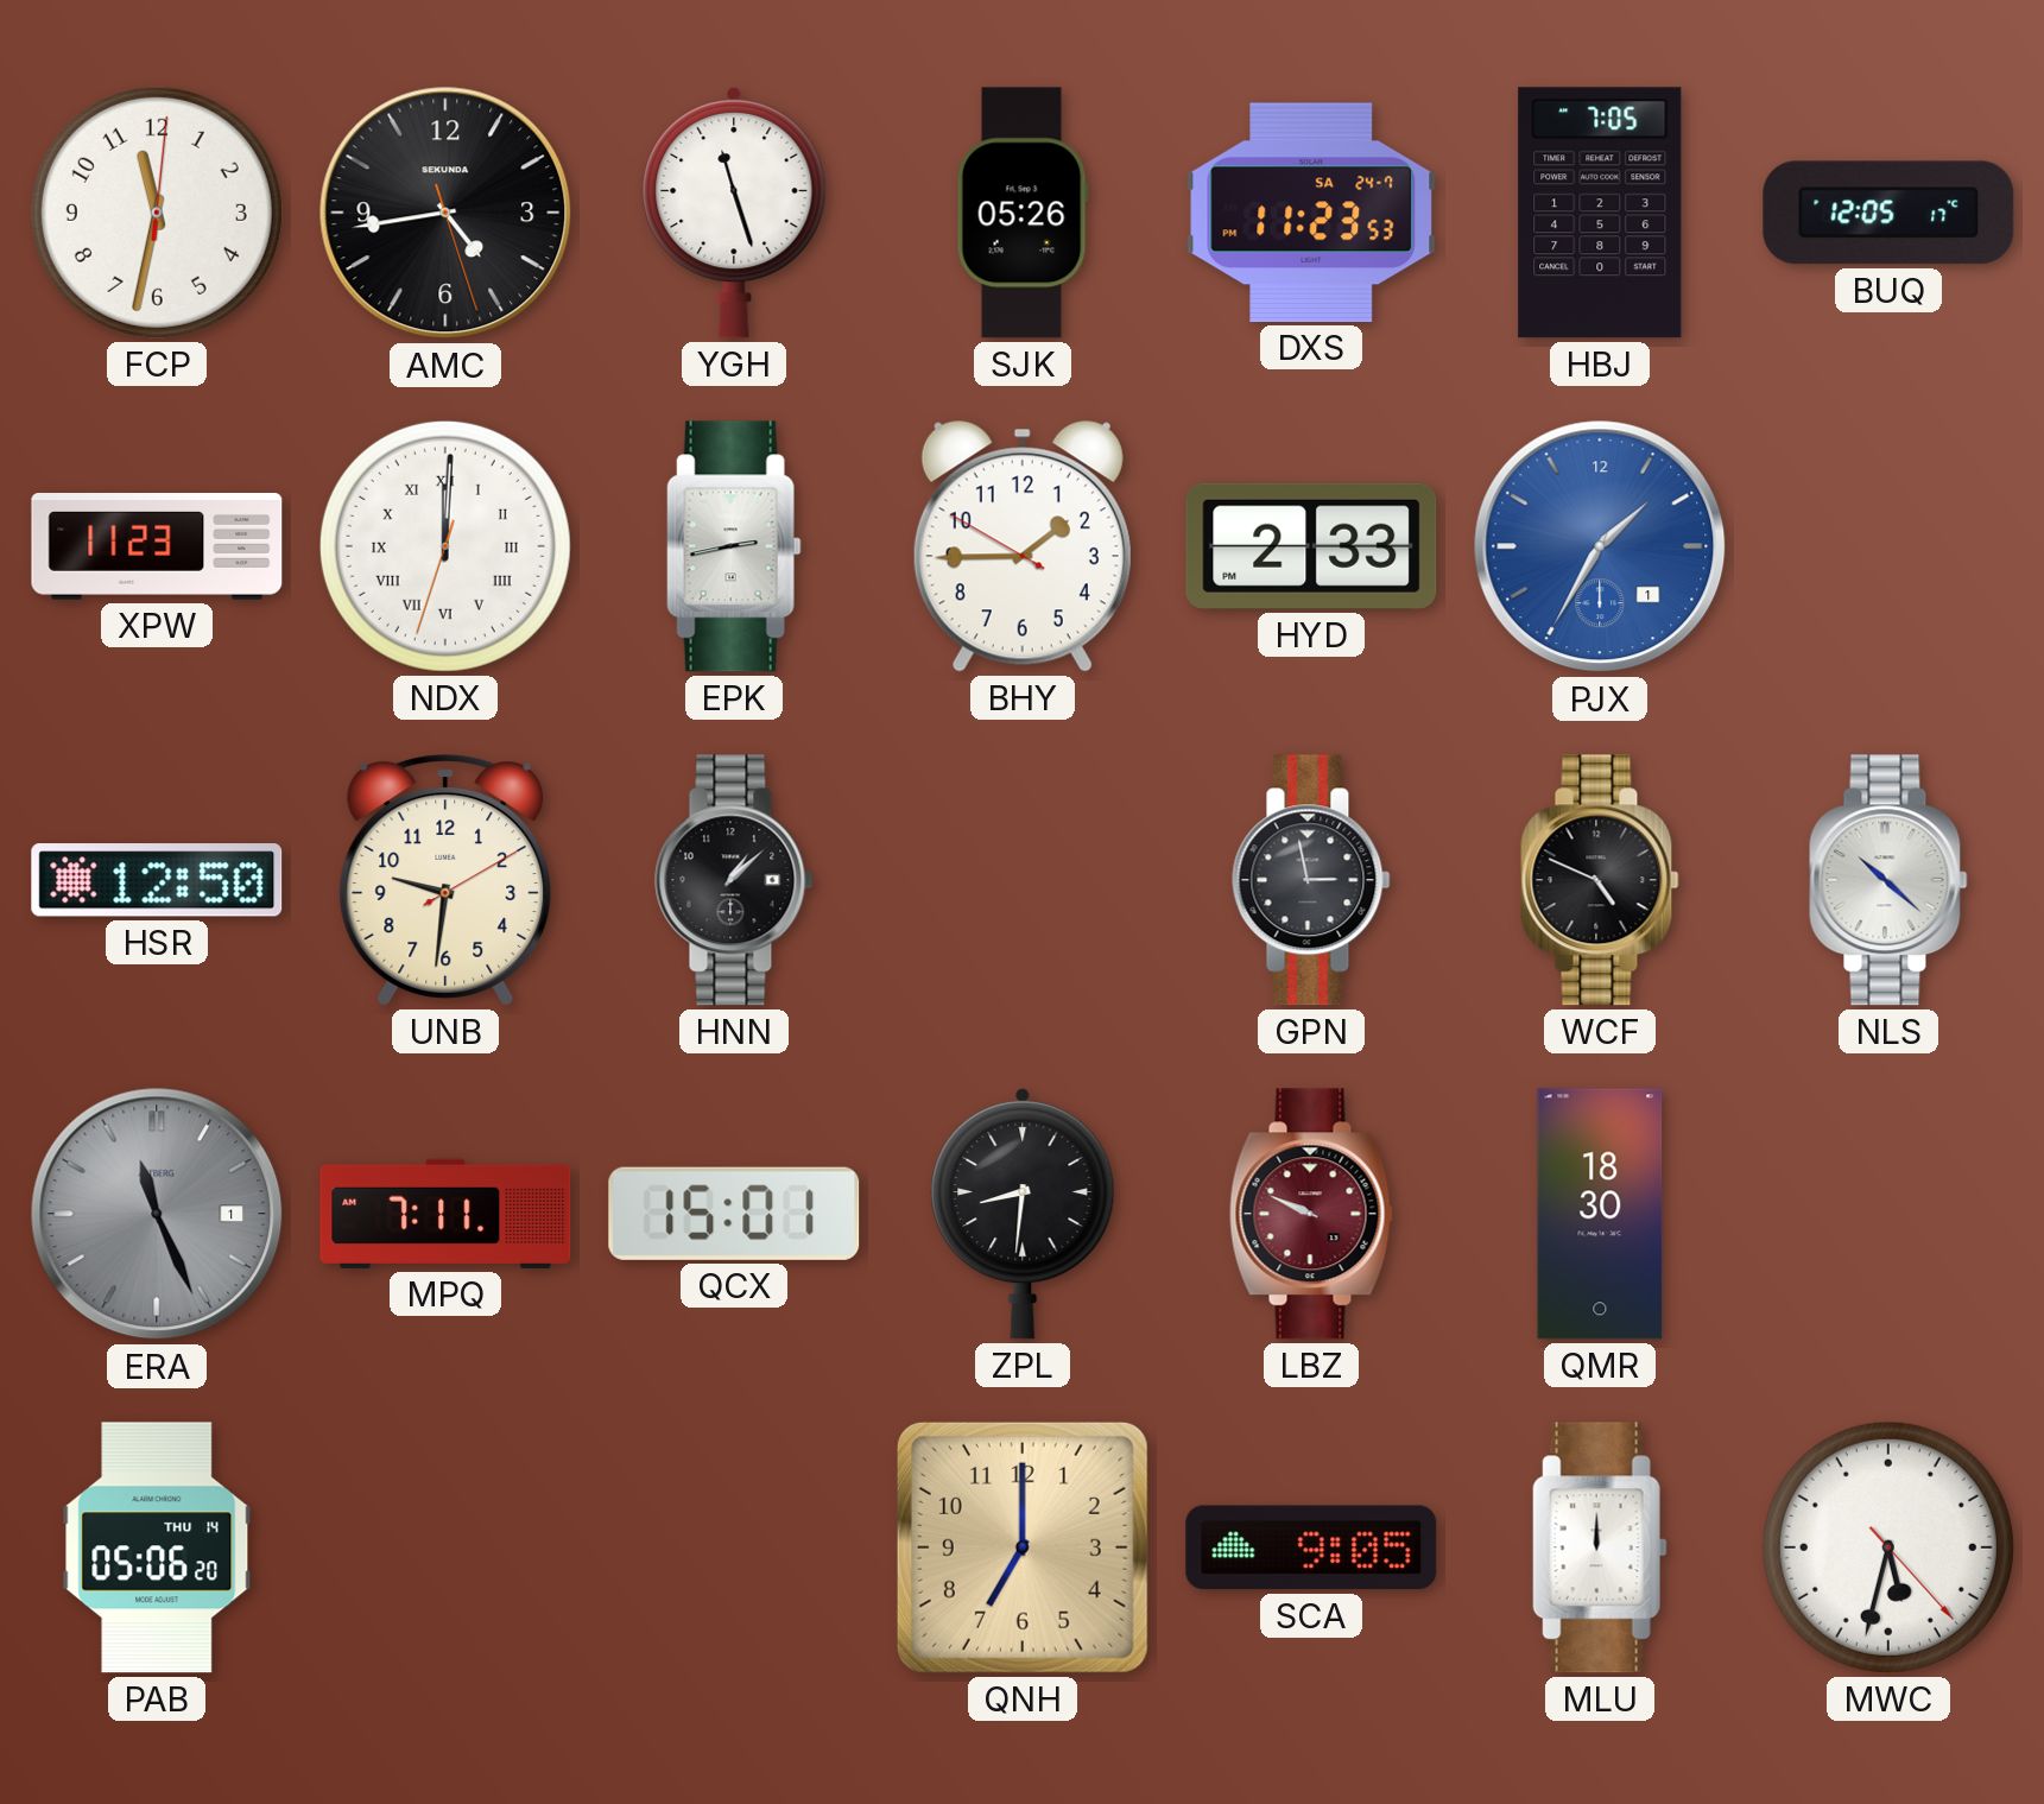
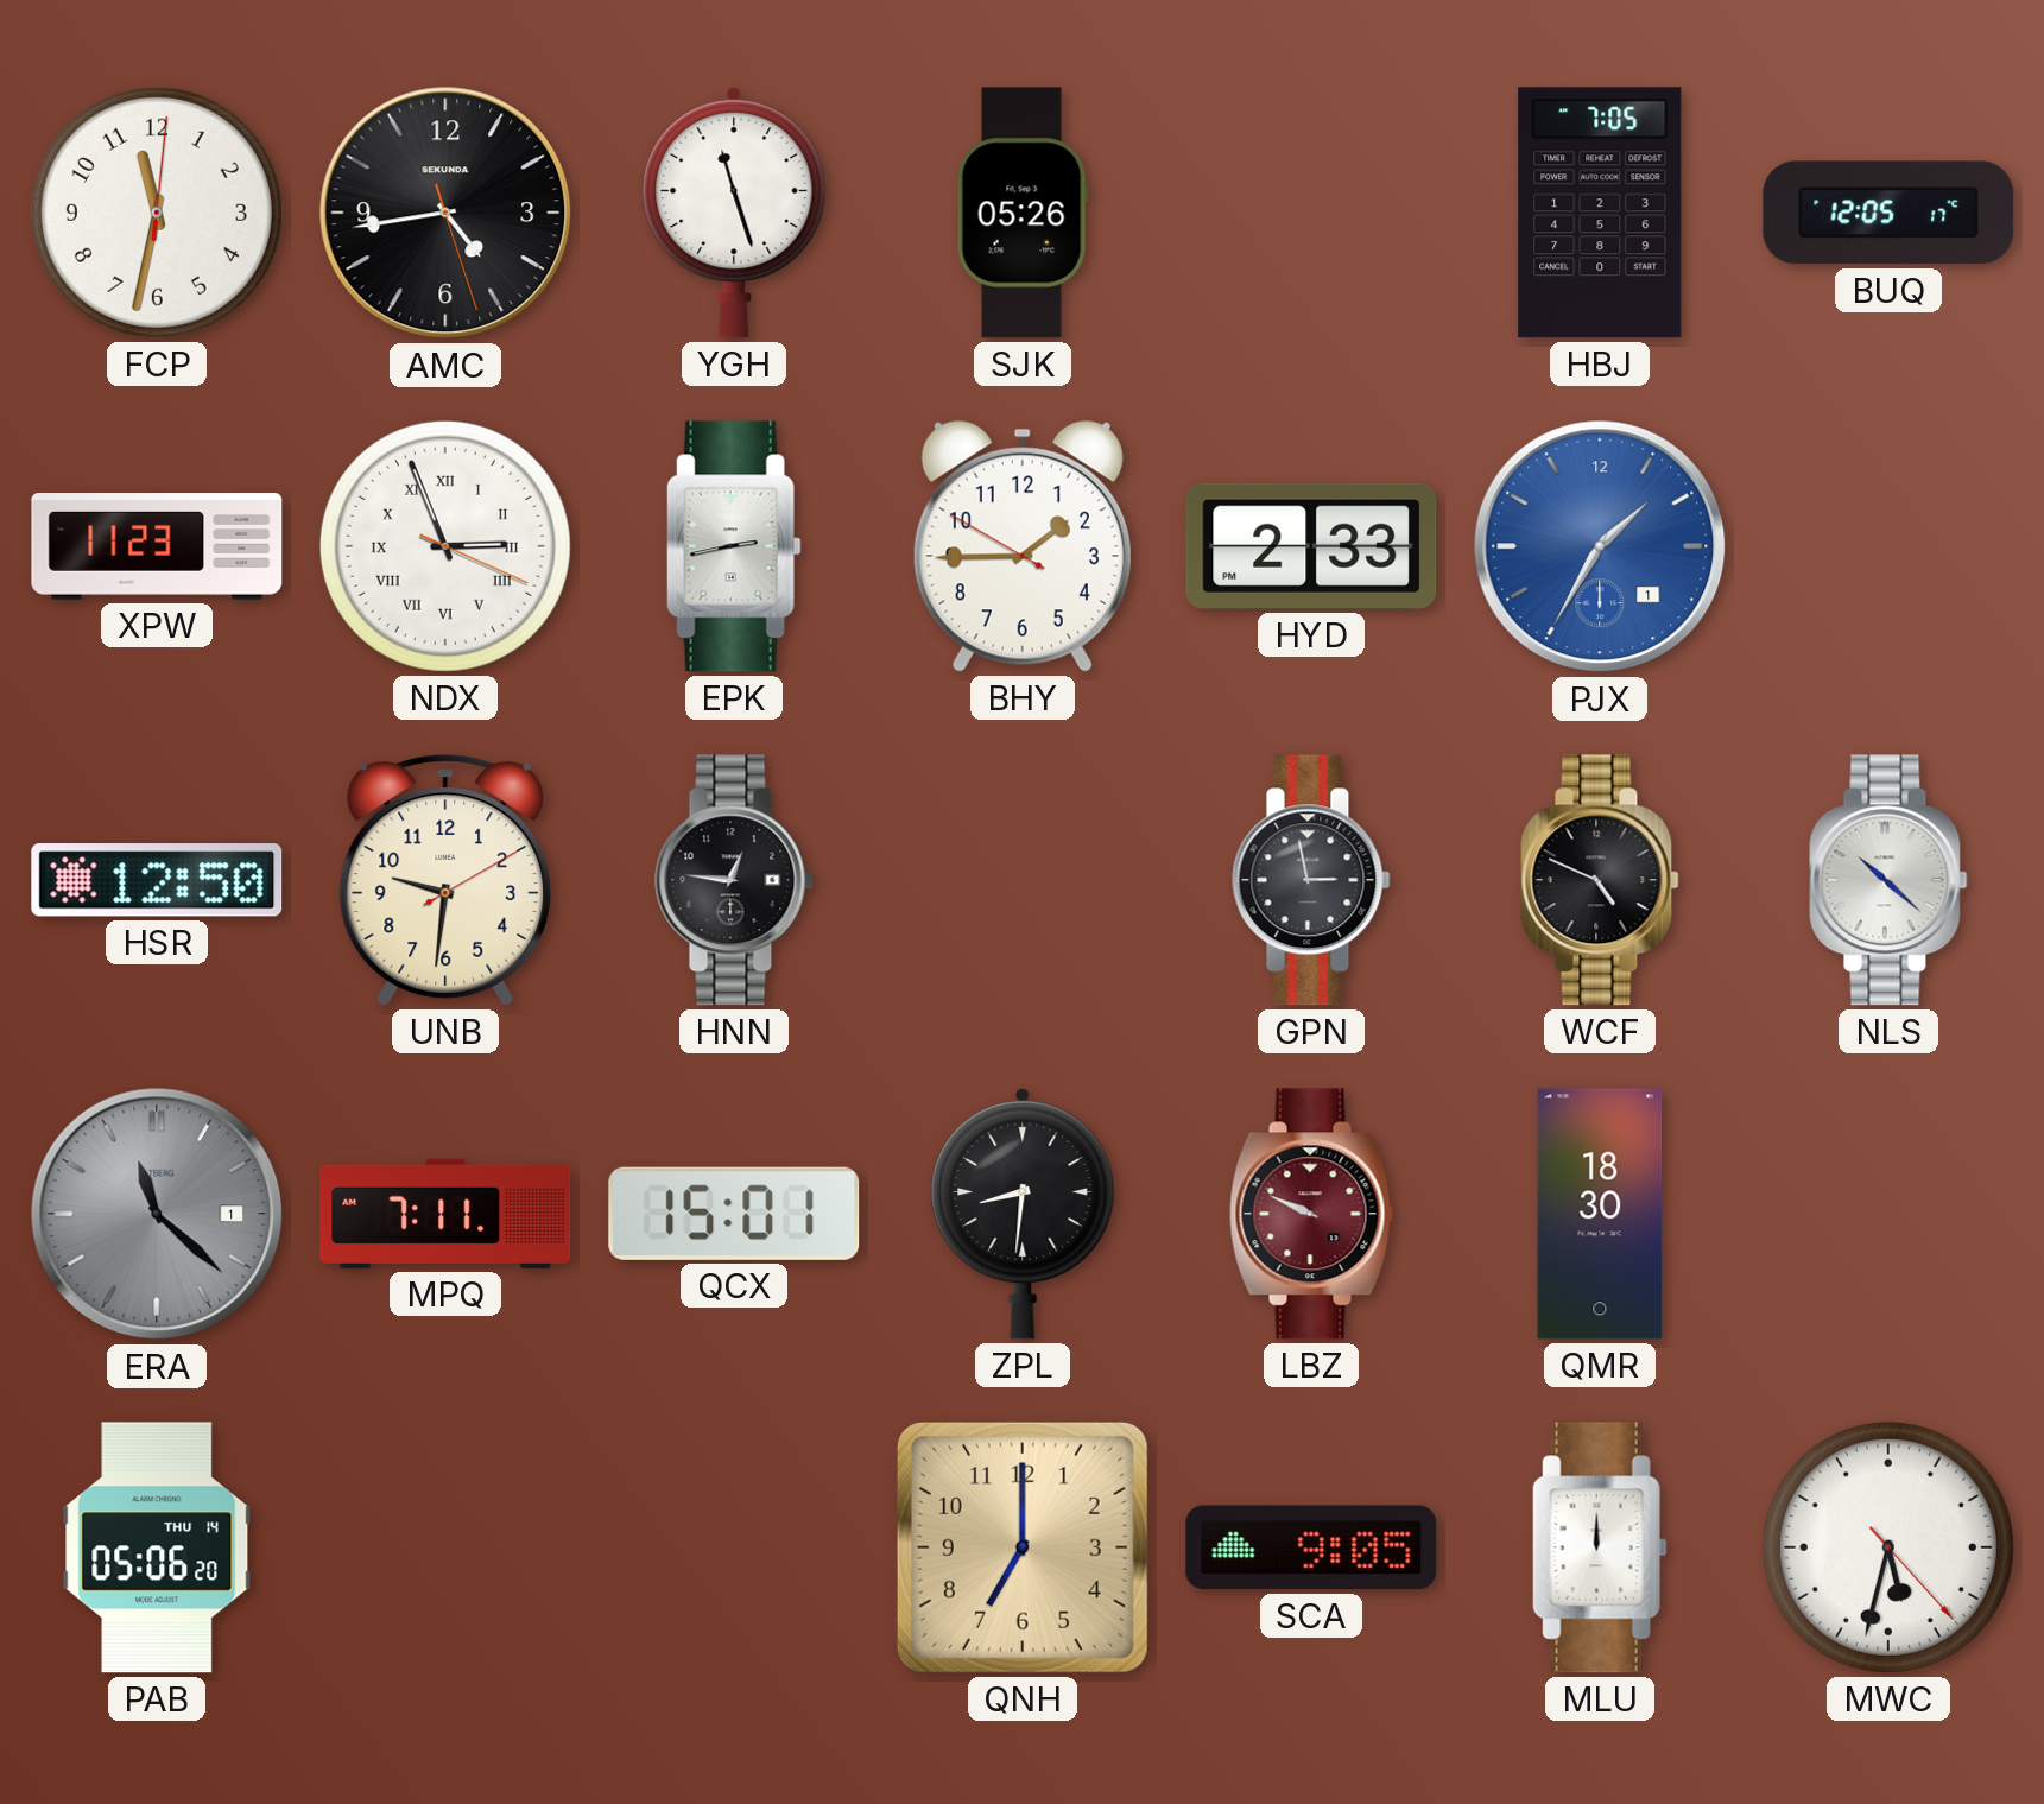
DXS: 11:23 -> none
NDX: 12:00 -> 2:56
HNN: 1:08 -> 12:46
ERA: 11:26 -> 11:22
